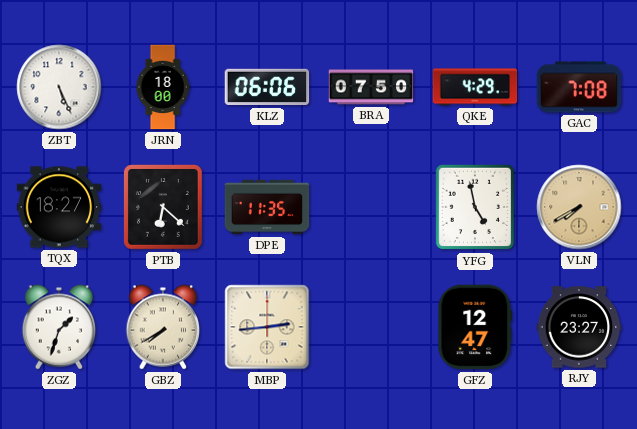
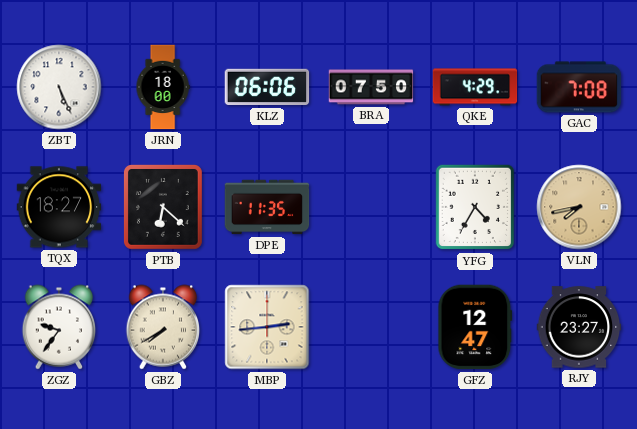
YFG: 4:58 -> 4:35
VLN: 7:40 -> 7:43
ZGZ: 1:33 -> 9:36
